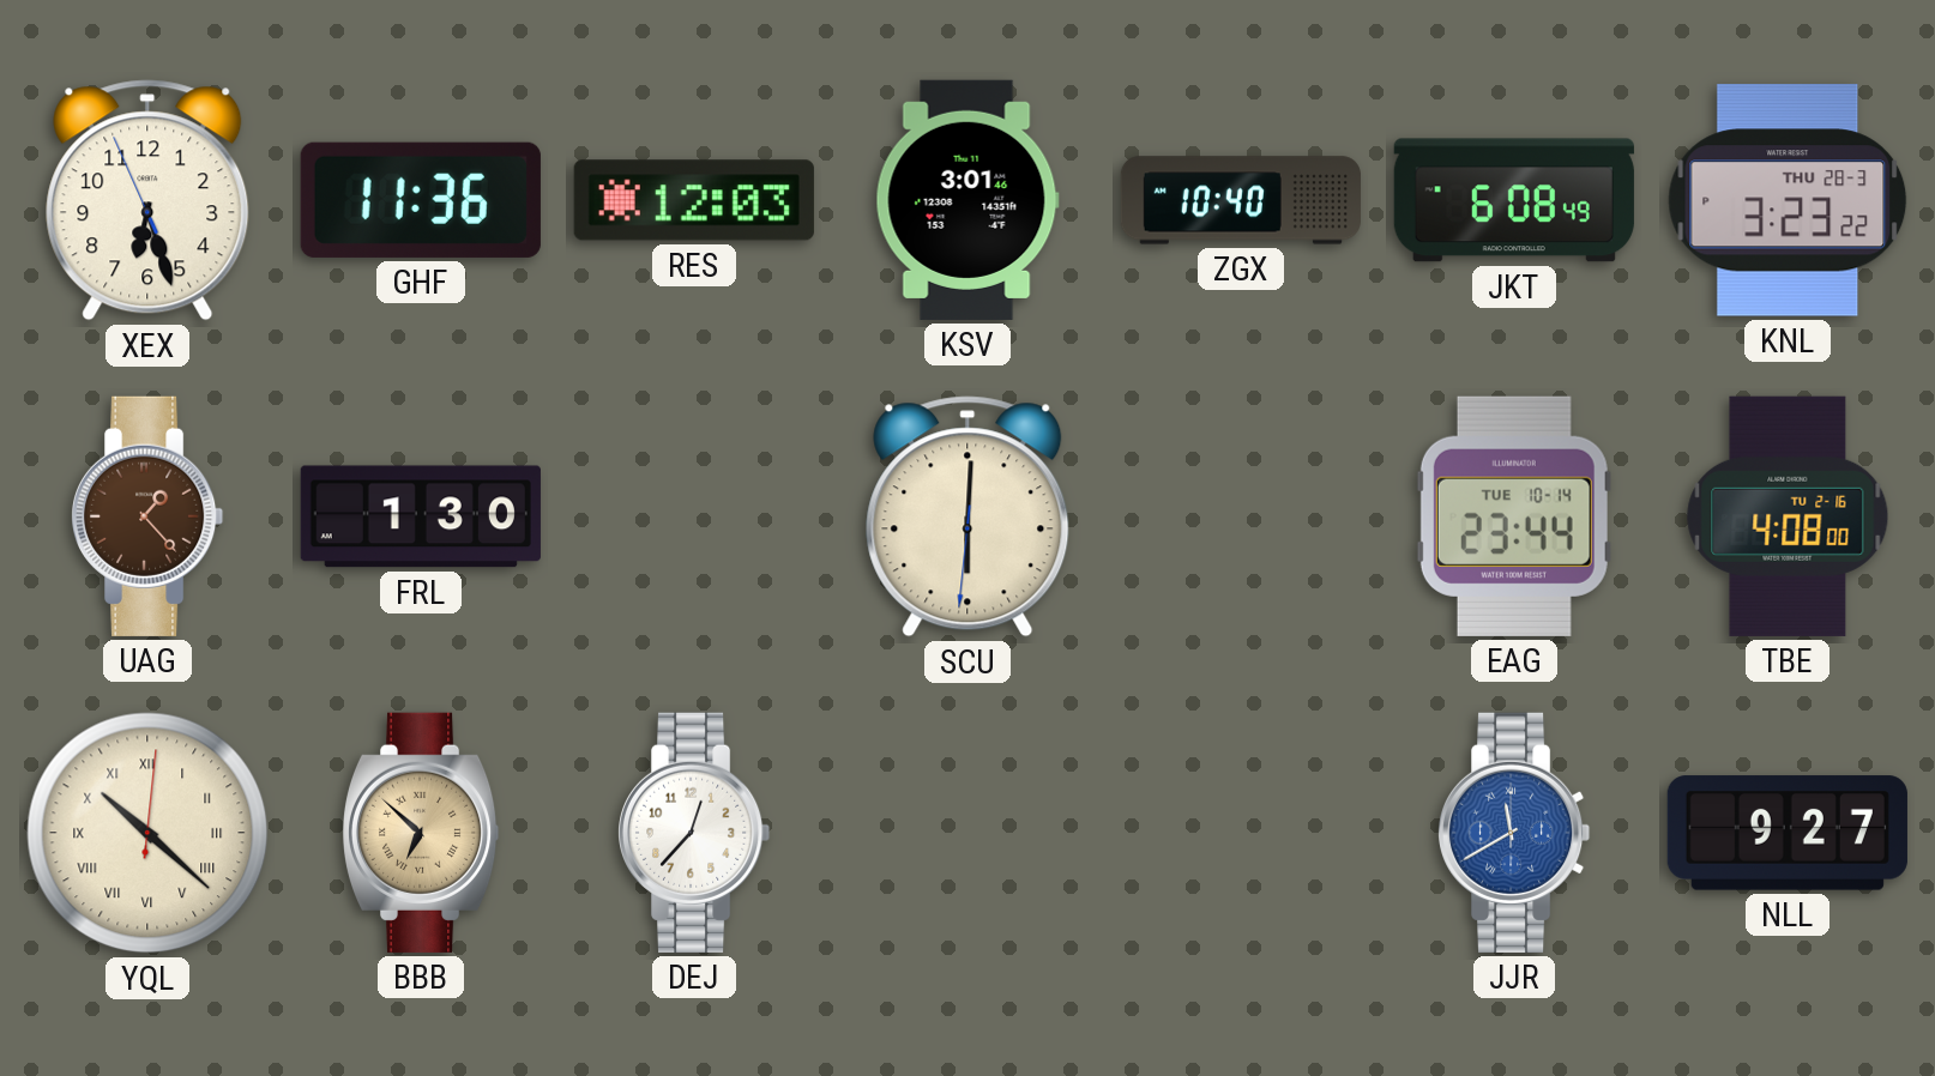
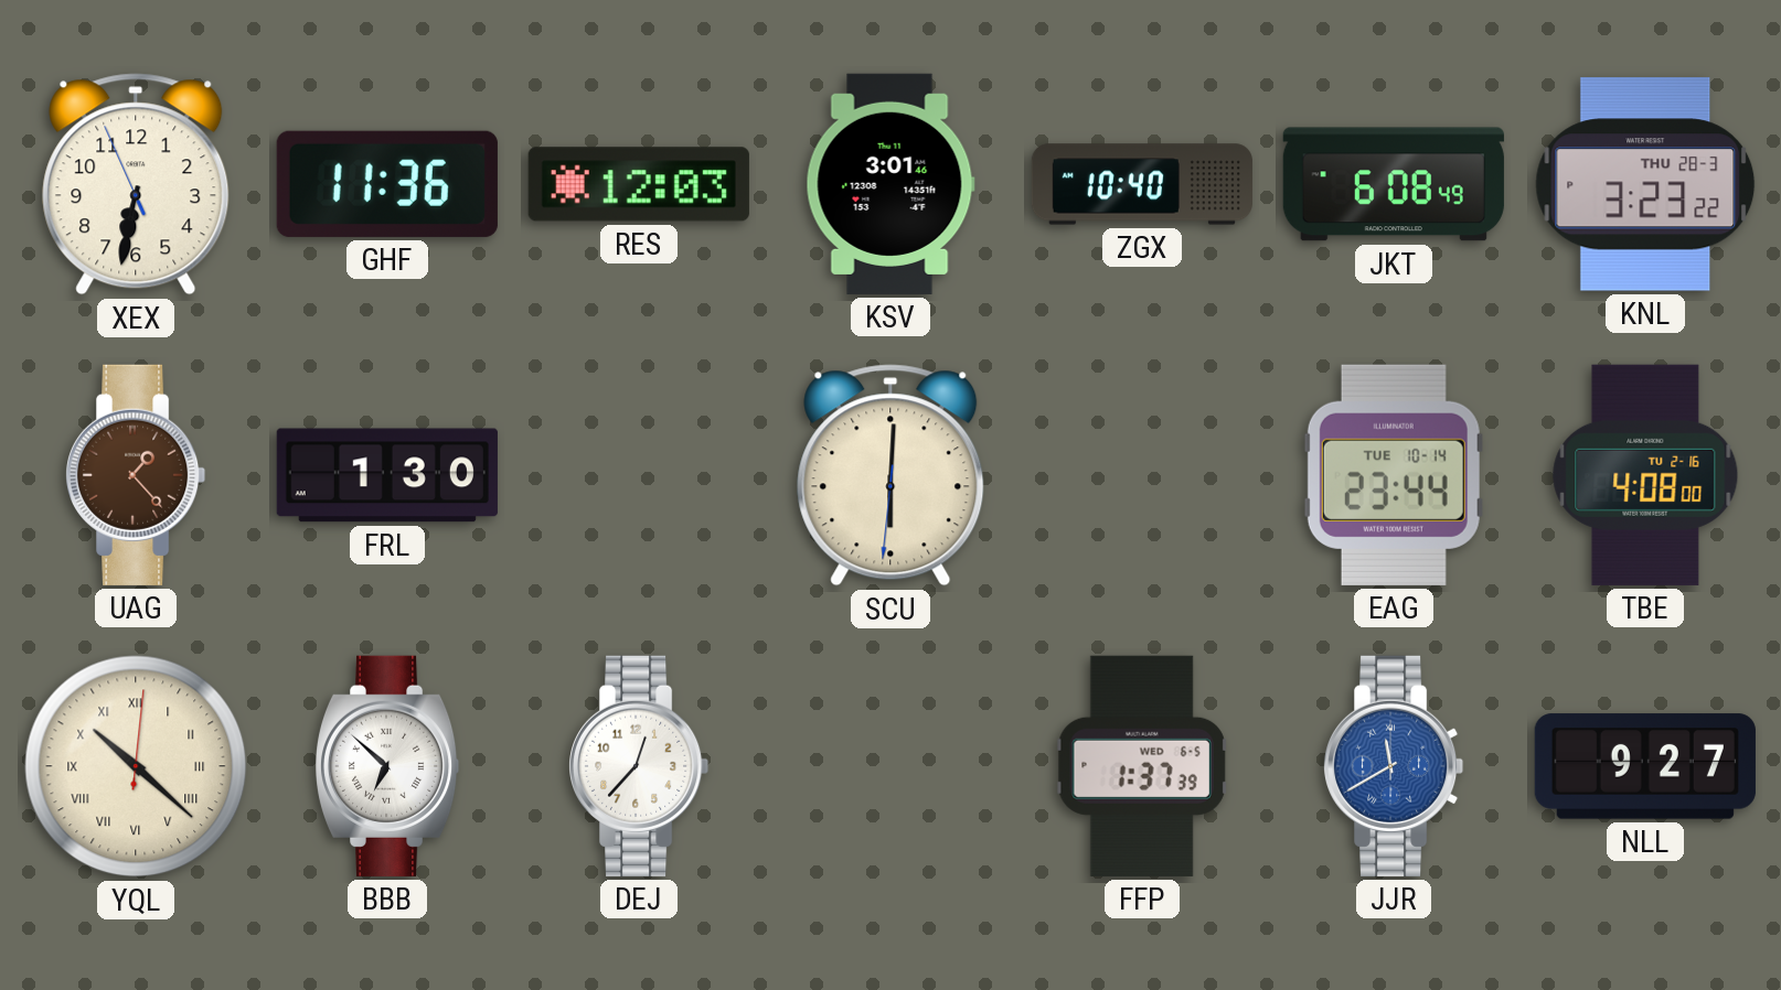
XEX: 6:26 -> 6:31
BBB dial: champagne -> white
FFP: none -> 1:37
